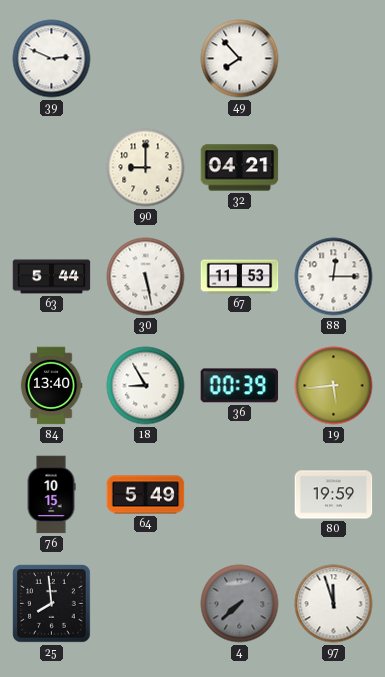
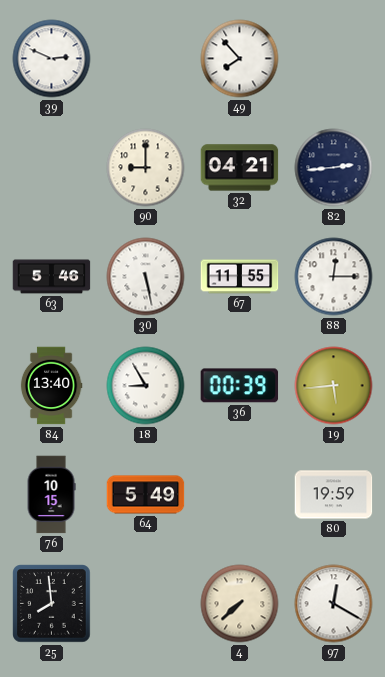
82: none -> 2:44
63: 5:44 -> 5:46
67: 11:53 -> 11:55
4 dial: grey -> cream
97: 11:57 -> 12:20
